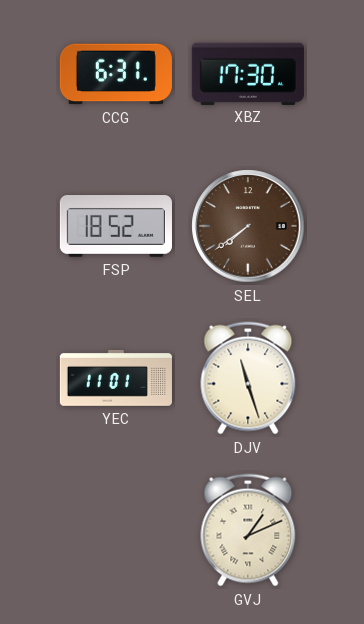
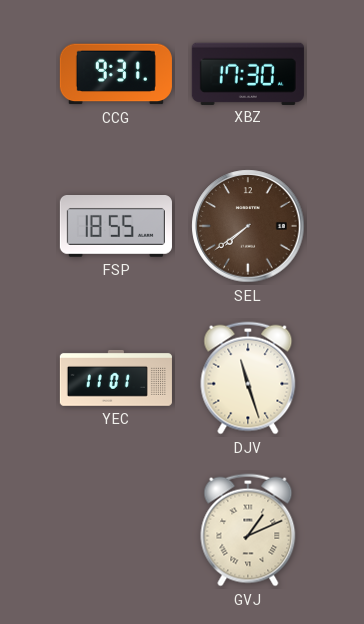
CCG: 6:31 -> 9:31
FSP: 18:52 -> 18:55
